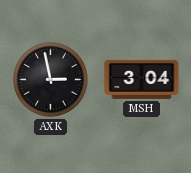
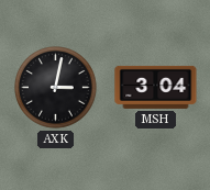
AXK: 2:58 -> 3:02
